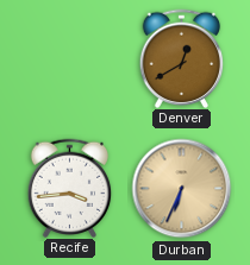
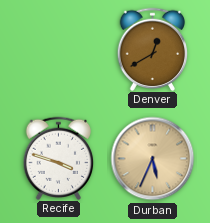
Recife: 3:44 -> 3:48
Durban: 6:34 -> 5:34
